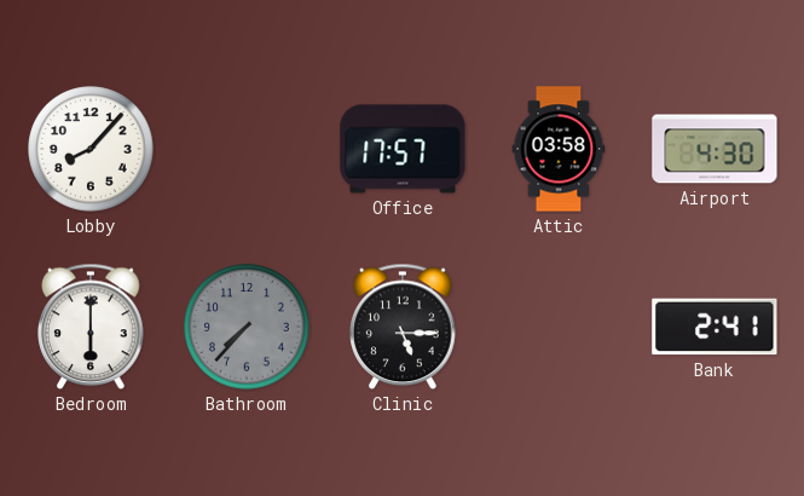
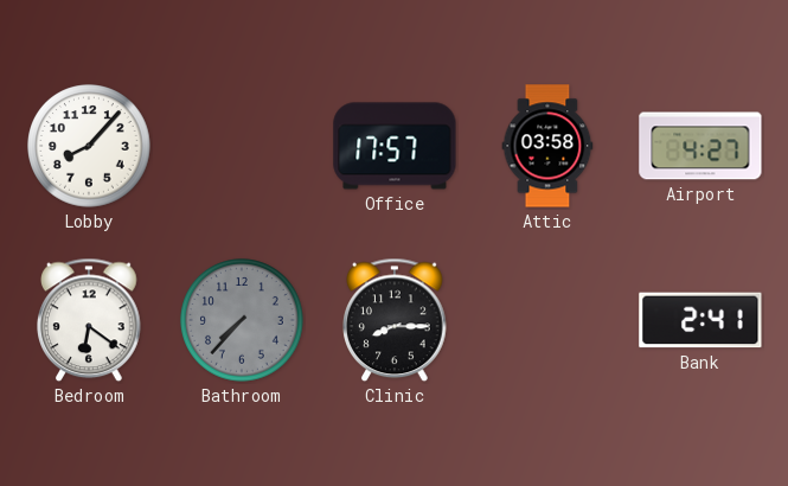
Airport: 4:30 -> 4:27
Bedroom: 6:00 -> 6:21
Clinic: 5:15 -> 8:15
